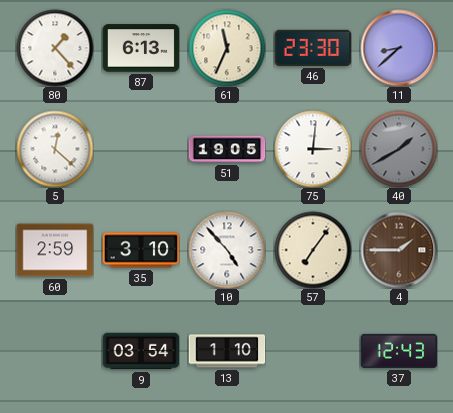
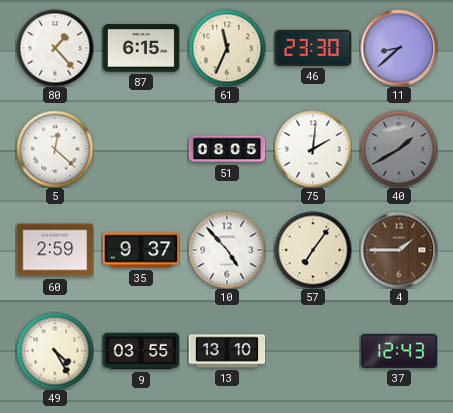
87: 6:13 -> 6:15
51: 19:05 -> 08:05
75: 3:01 -> 2:01
35: 3:10 -> 9:37
49: none -> 4:25
9: 03:54 -> 03:55
13: 1:10 -> 13:10
